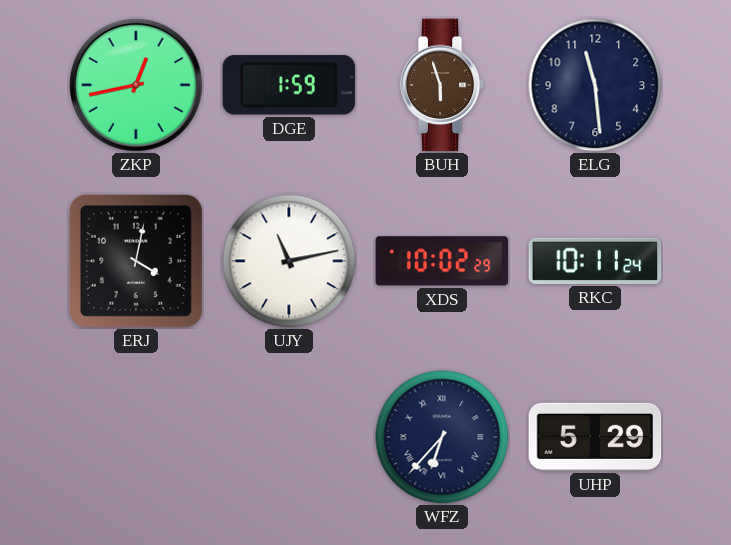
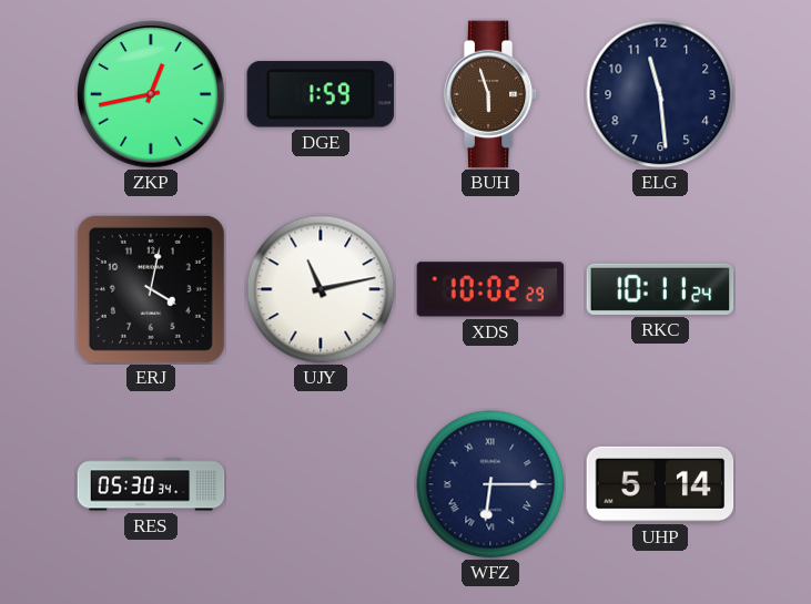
RES: none -> 05:30
WFZ: 6:37 -> 6:15
UHP: 5:29 -> 5:14
